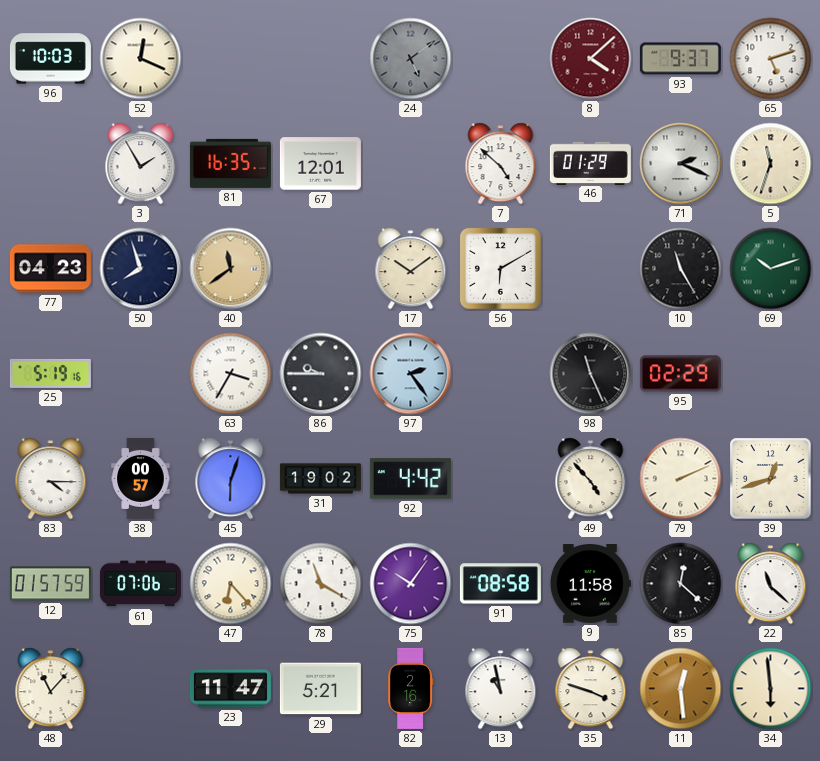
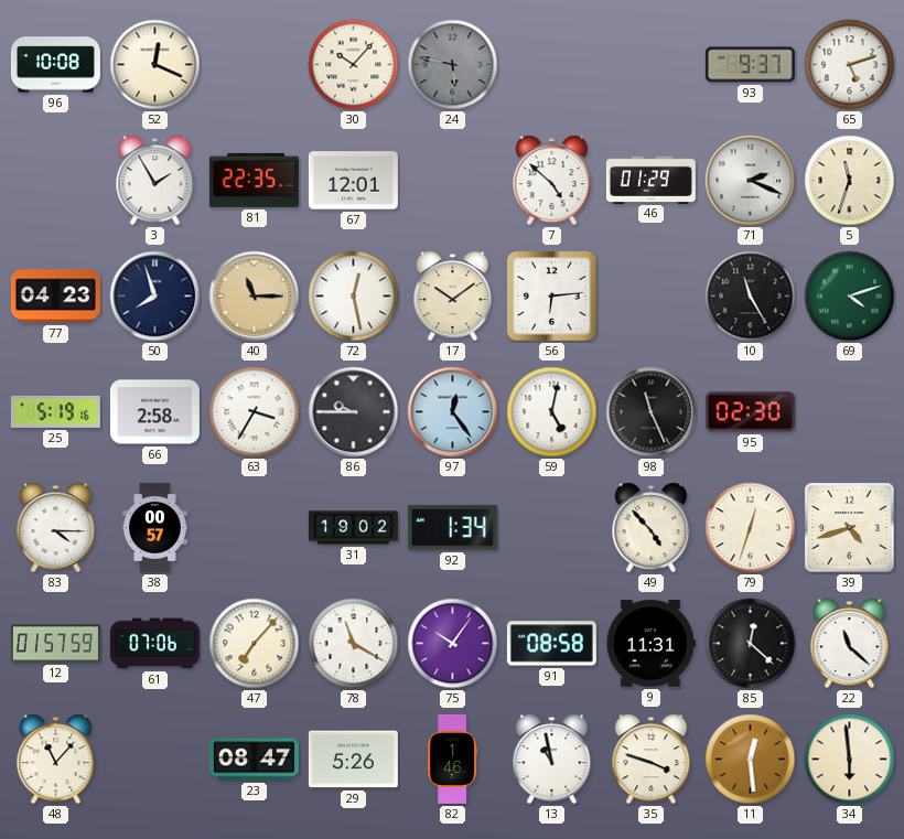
96: 10:03 -> 10:08
30: none -> 10:07
24: 5:09 -> 5:47
8: 4:08 -> none
81: 16:35 -> 22:35
40: 11:39 -> 11:15
72: none -> 12:28
56: 6:10 -> 6:14
69: 10:12 -> 4:12
66: none -> 2:58
97: 2:24 -> 12:24
59: none -> 5:02
95: 02:29 -> 02:30
45: 6:03 -> none
92: 4:42 -> 1:34
79: 2:11 -> 12:33
39: 12:42 -> 4:42
47: 6:23 -> 7:07
9: 11:58 -> 11:31
23: 11:47 -> 08:47
29: 5:21 -> 5:26
82: 2:16 -> 1:46
